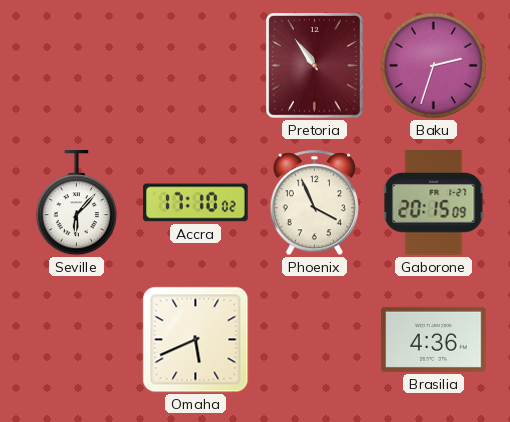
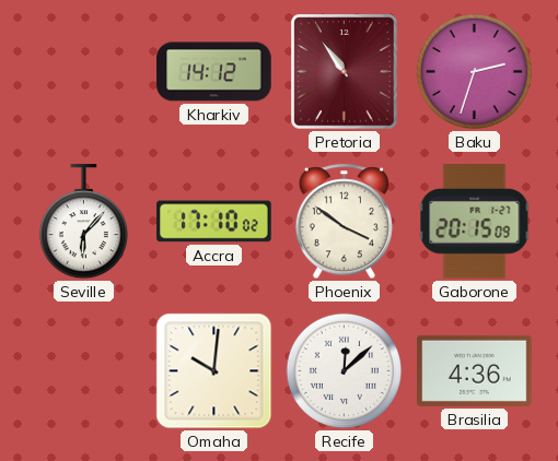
Kharkiv: none -> 14:12
Phoenix: 3:56 -> 3:51
Omaha: 5:41 -> 10:01
Recife: none -> 12:08
